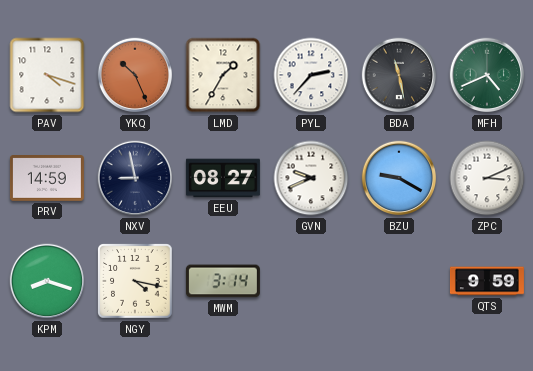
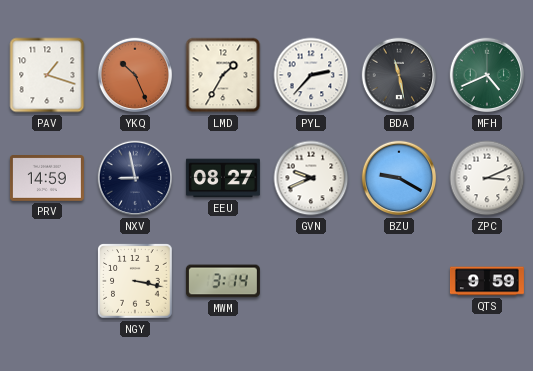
PAV: 4:18 -> 1:18
KPM: 8:18 -> none
NGY: 4:17 -> 3:17
